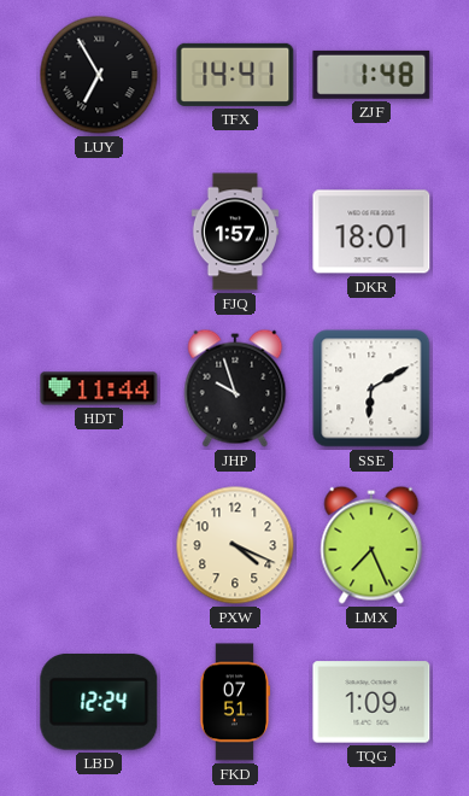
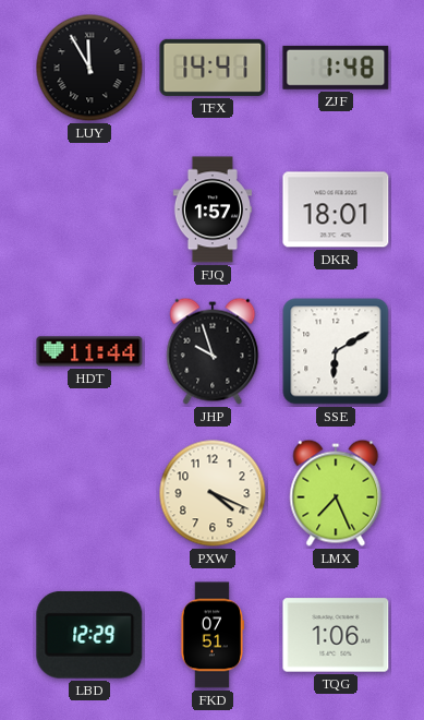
LUY: 6:55 -> 11:55
LBD: 12:24 -> 12:29
TQG: 1:09 -> 1:06
